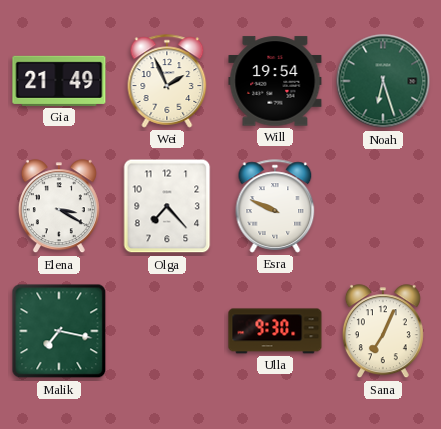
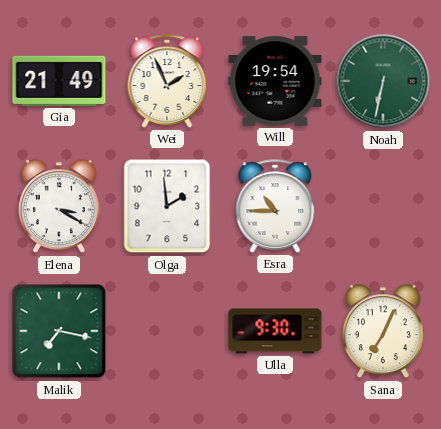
Noah: 6:27 -> 6:32
Olga: 7:23 -> 1:59
Esra: 9:49 -> 10:45
